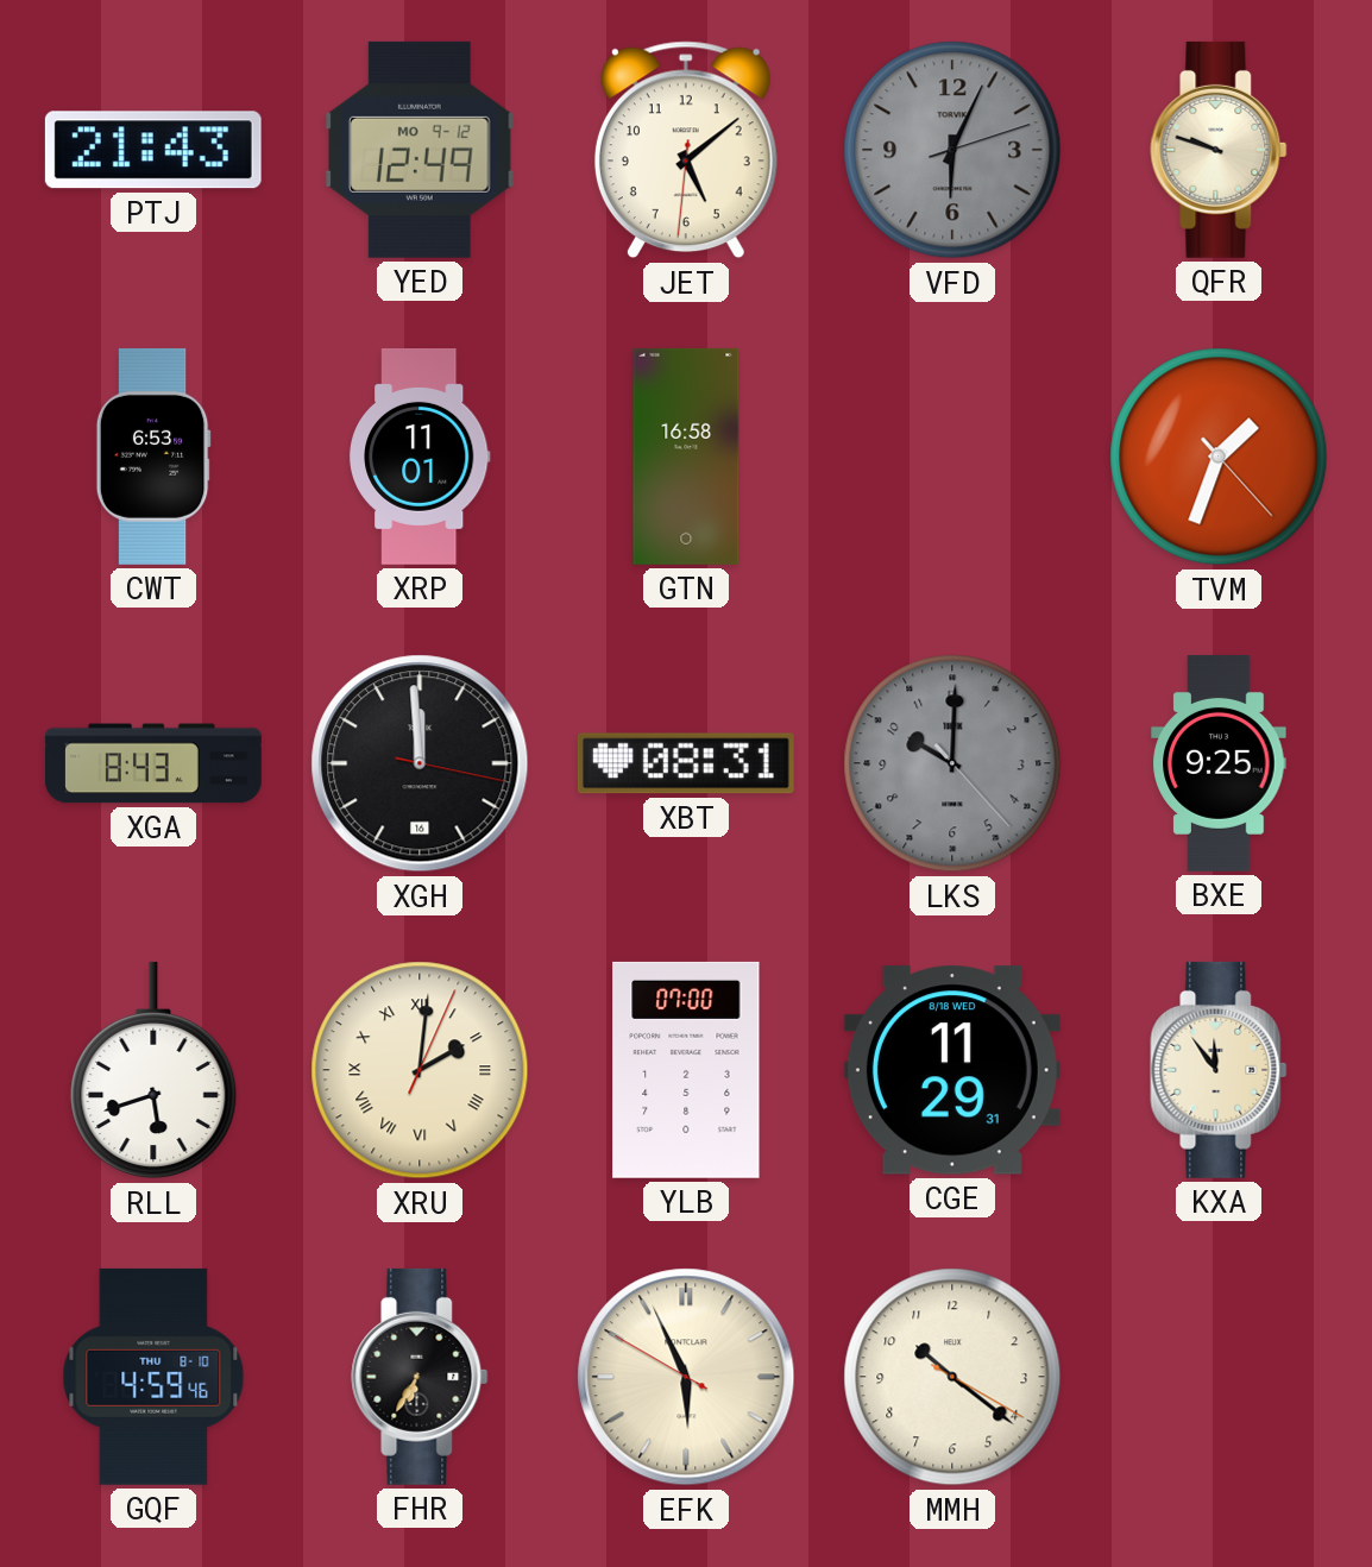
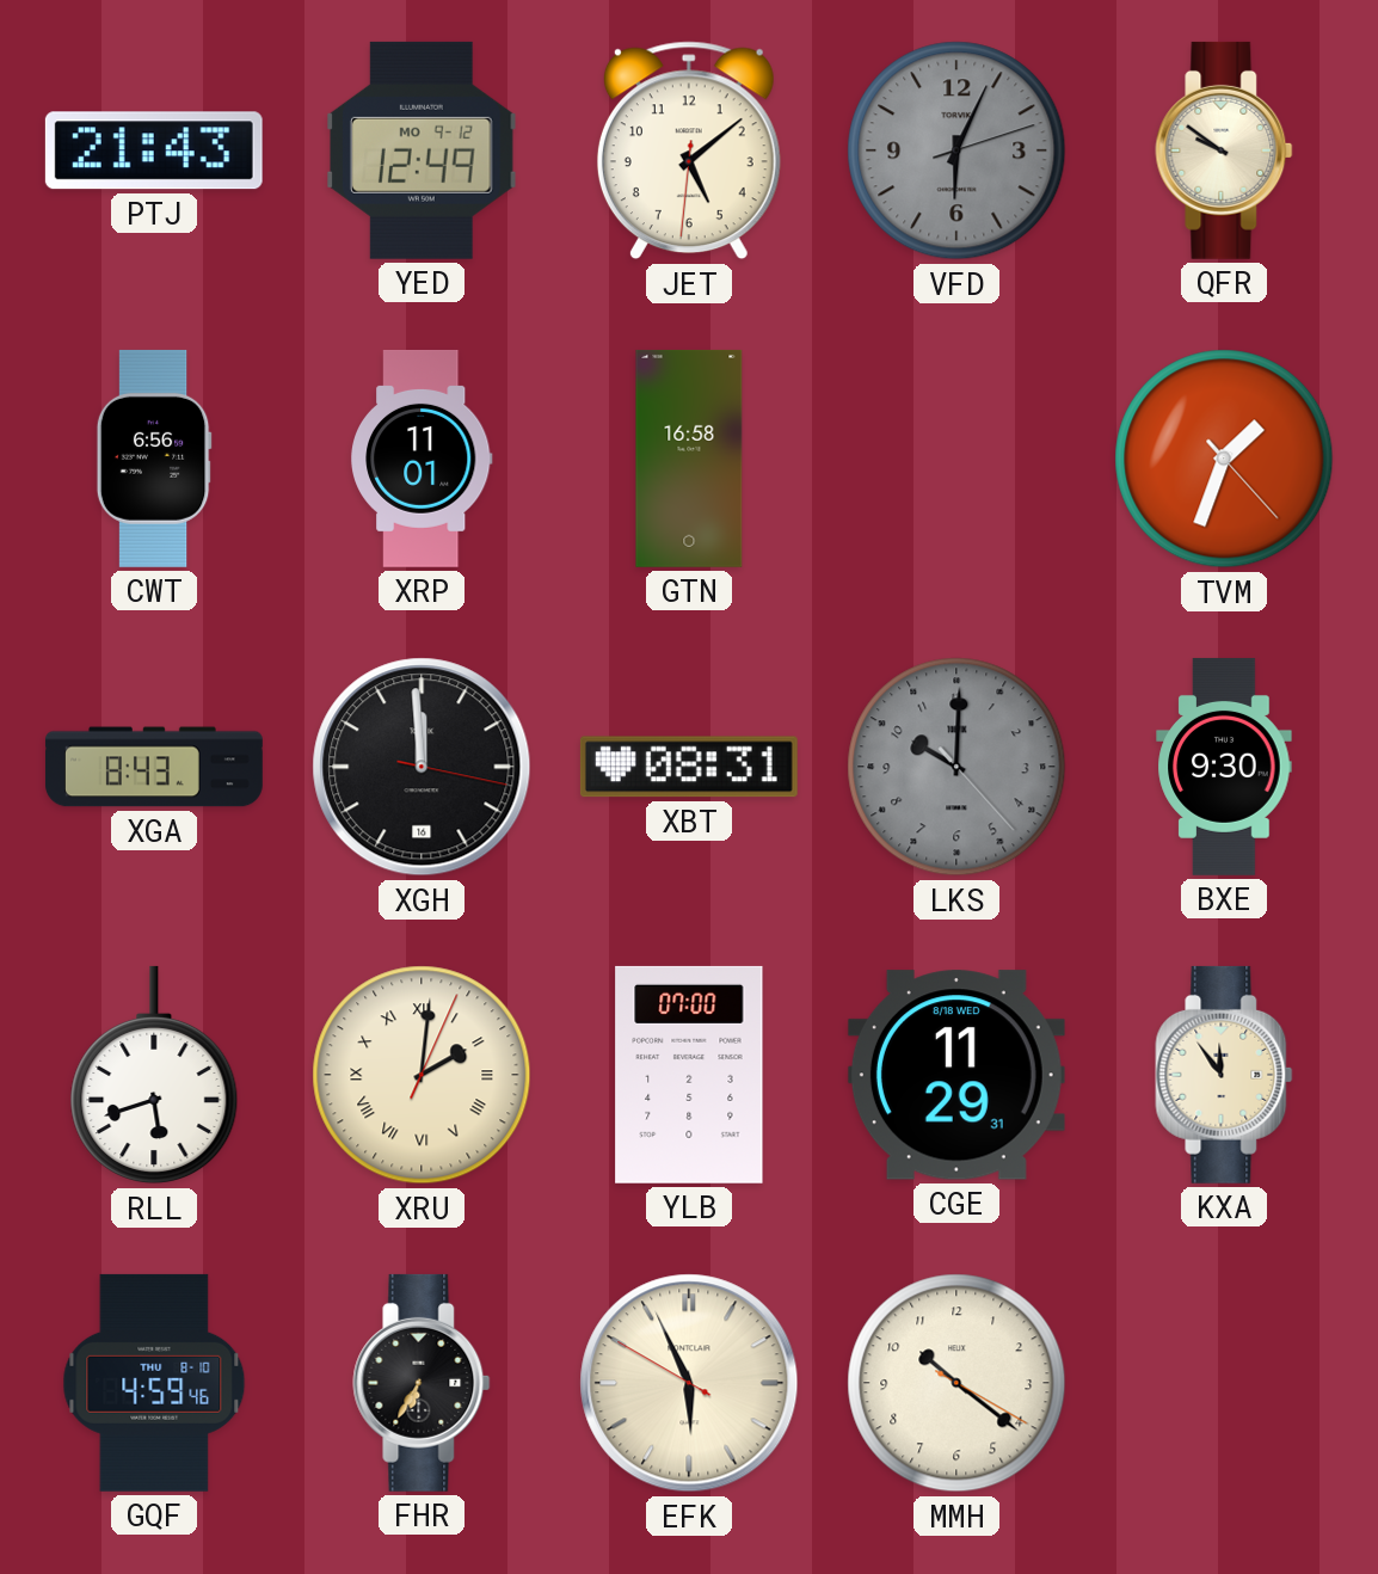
QFR: 9:48 -> 9:51
CWT: 6:53 -> 6:56
BXE: 9:25 -> 9:30
